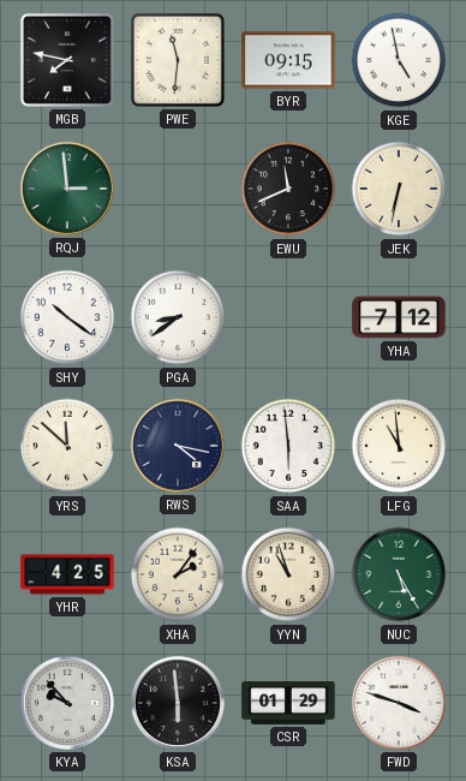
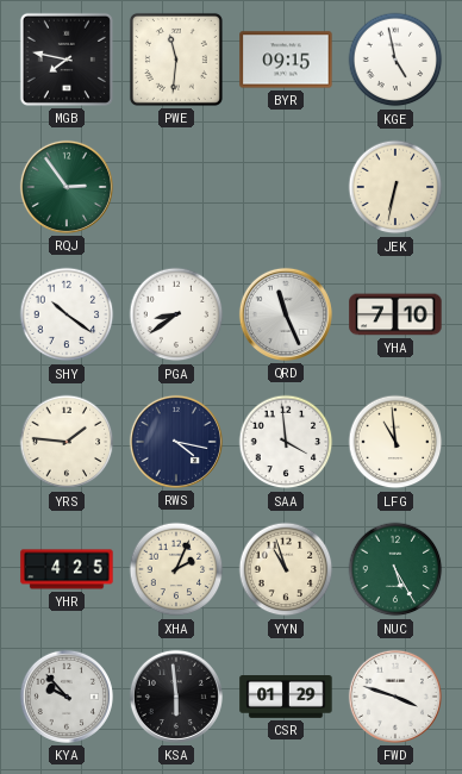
RQJ: 2:59 -> 2:54
EWU: 11:41 -> none
QRD: none -> 11:26
YHA: 7:12 -> 7:10
YRS: 11:52 -> 1:46
SAA: 5:59 -> 3:59
XHA: 2:06 -> 2:04
